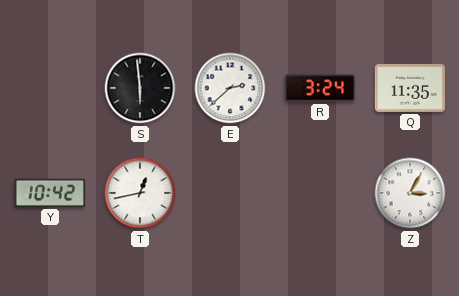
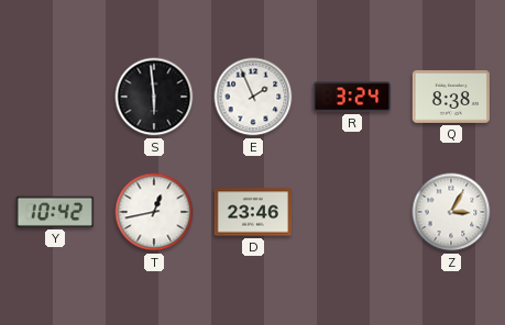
E: 2:38 -> 1:56
Q: 11:35 -> 8:38
D: none -> 23:46
